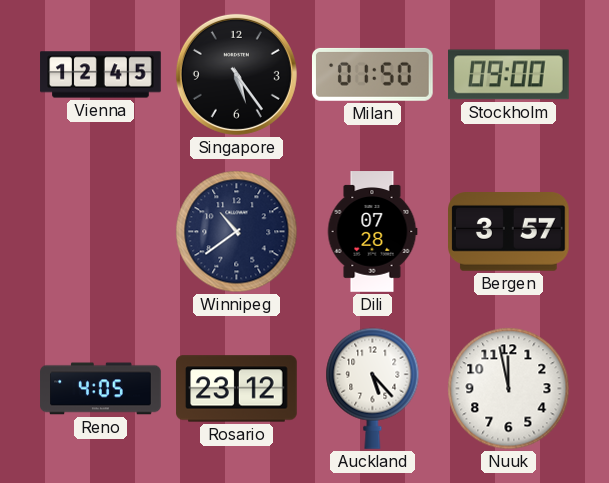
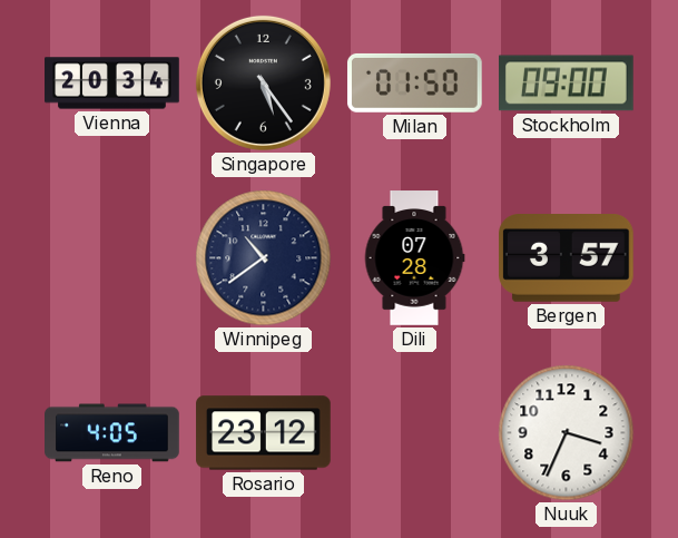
Vienna: 12:45 -> 20:34
Auckland: 5:23 -> none
Nuuk: 11:58 -> 3:34
